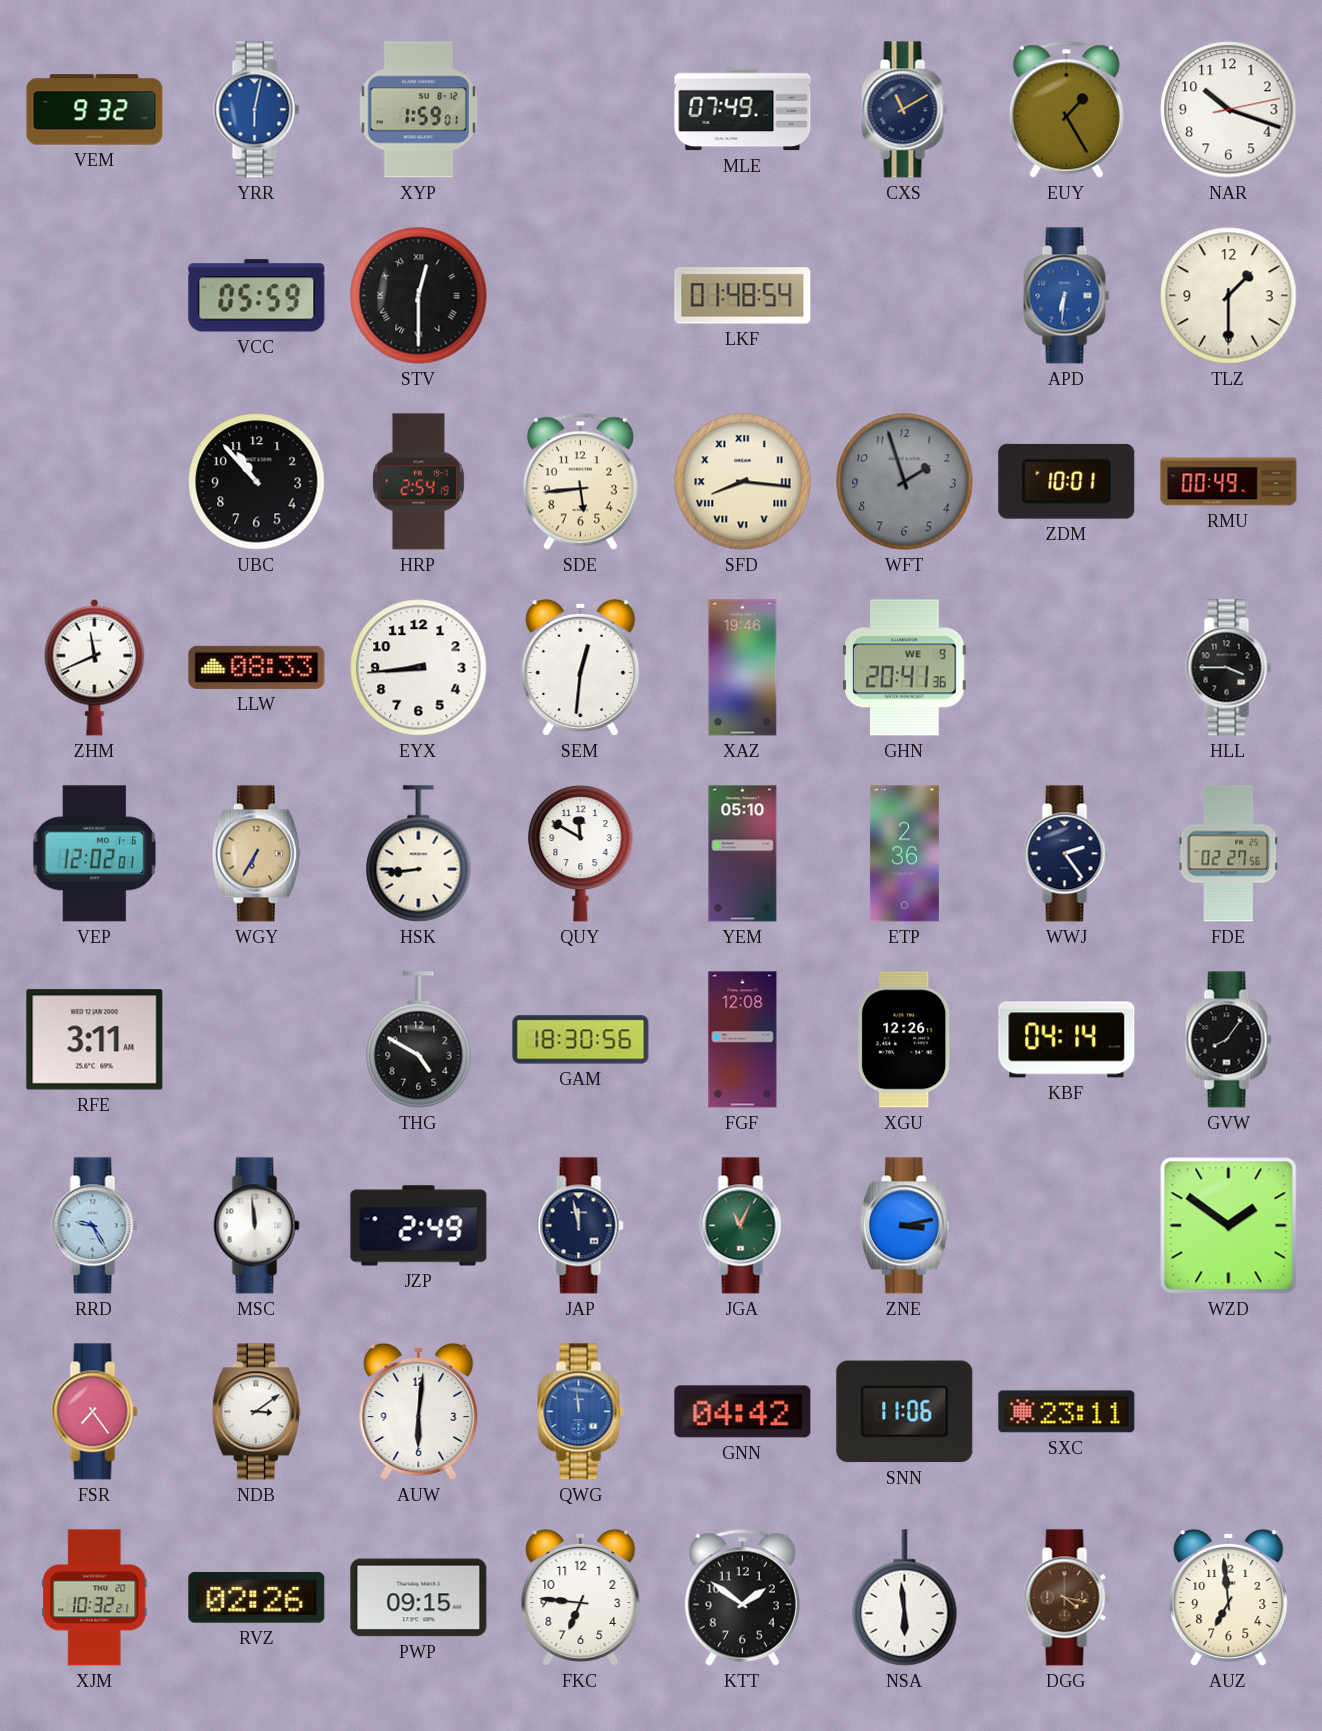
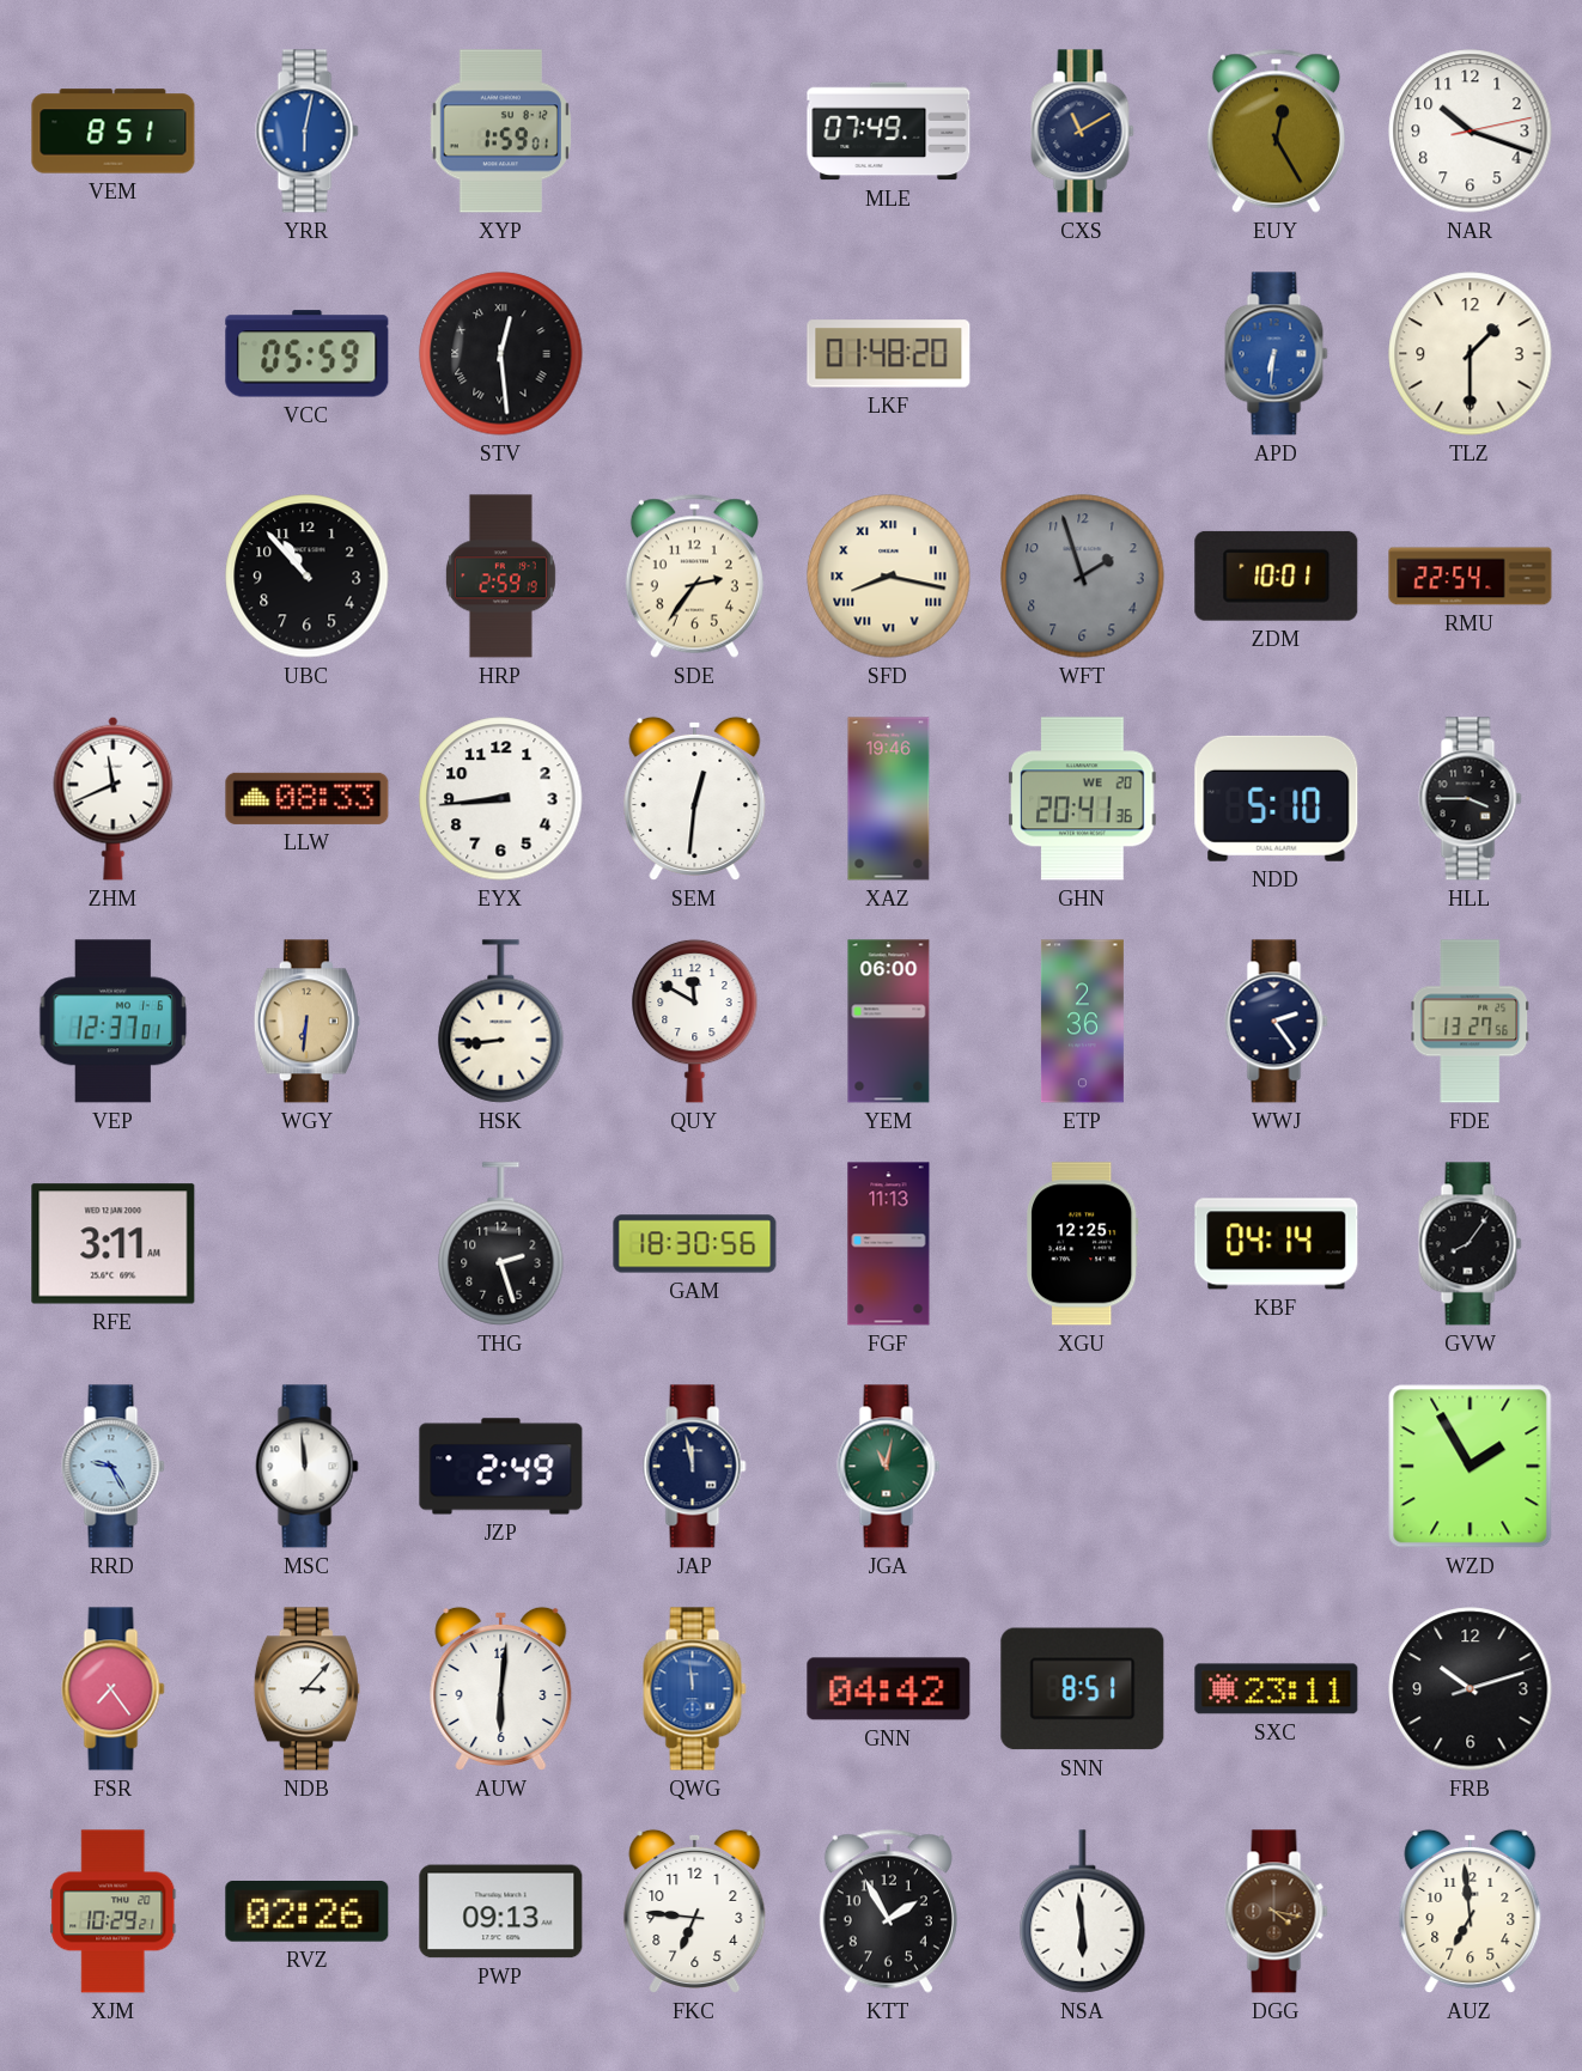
VEM: 9:32 -> 8:51
EUY: 1:25 -> 12:25
STV: 12:30 -> 12:29
LKF: 01:48:54 -> 01:48:20
HRP: 2:54 -> 2:59
SDE: 5:44 -> 2:36
SFD: 8:16 -> 8:17
RMU: 00:49 -> 22:54
GHN date: WE 9 -> WE 20
NDD: none -> 5:10
VEP: 12:02 -> 12:37
WGY: 6:35 -> 6:31
YEM: 05:10 -> 06:00
FDE: 02:27 -> 13:27
THG: 4:50 -> 2:27
FGF: 12:08 -> 11:13
XGU: 12:26 -> 12:25
JGA: 11:04 -> 11:02
ZNE: 3:13 -> none
WZD: 1:51 -> 1:55
NDB: 3:09 -> 3:07
SNN: 11:06 -> 8:51
FRB: none -> 10:12
XJM: 10:32 -> 10:29
PWP: 09:15 -> 09:13
KTT: 1:51 -> 1:55
